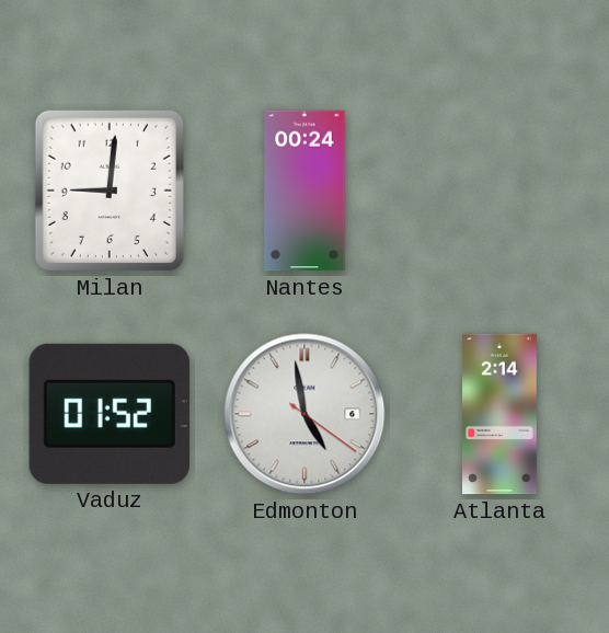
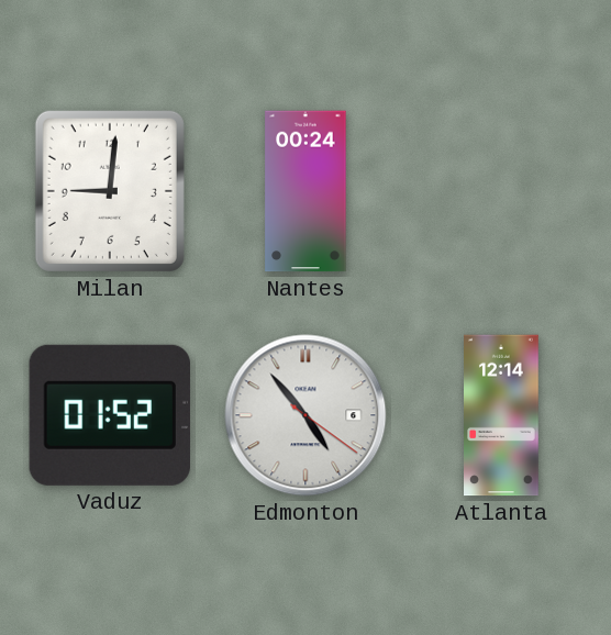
Edmonton: 4:58 -> 4:53
Atlanta: 2:14 -> 12:14
